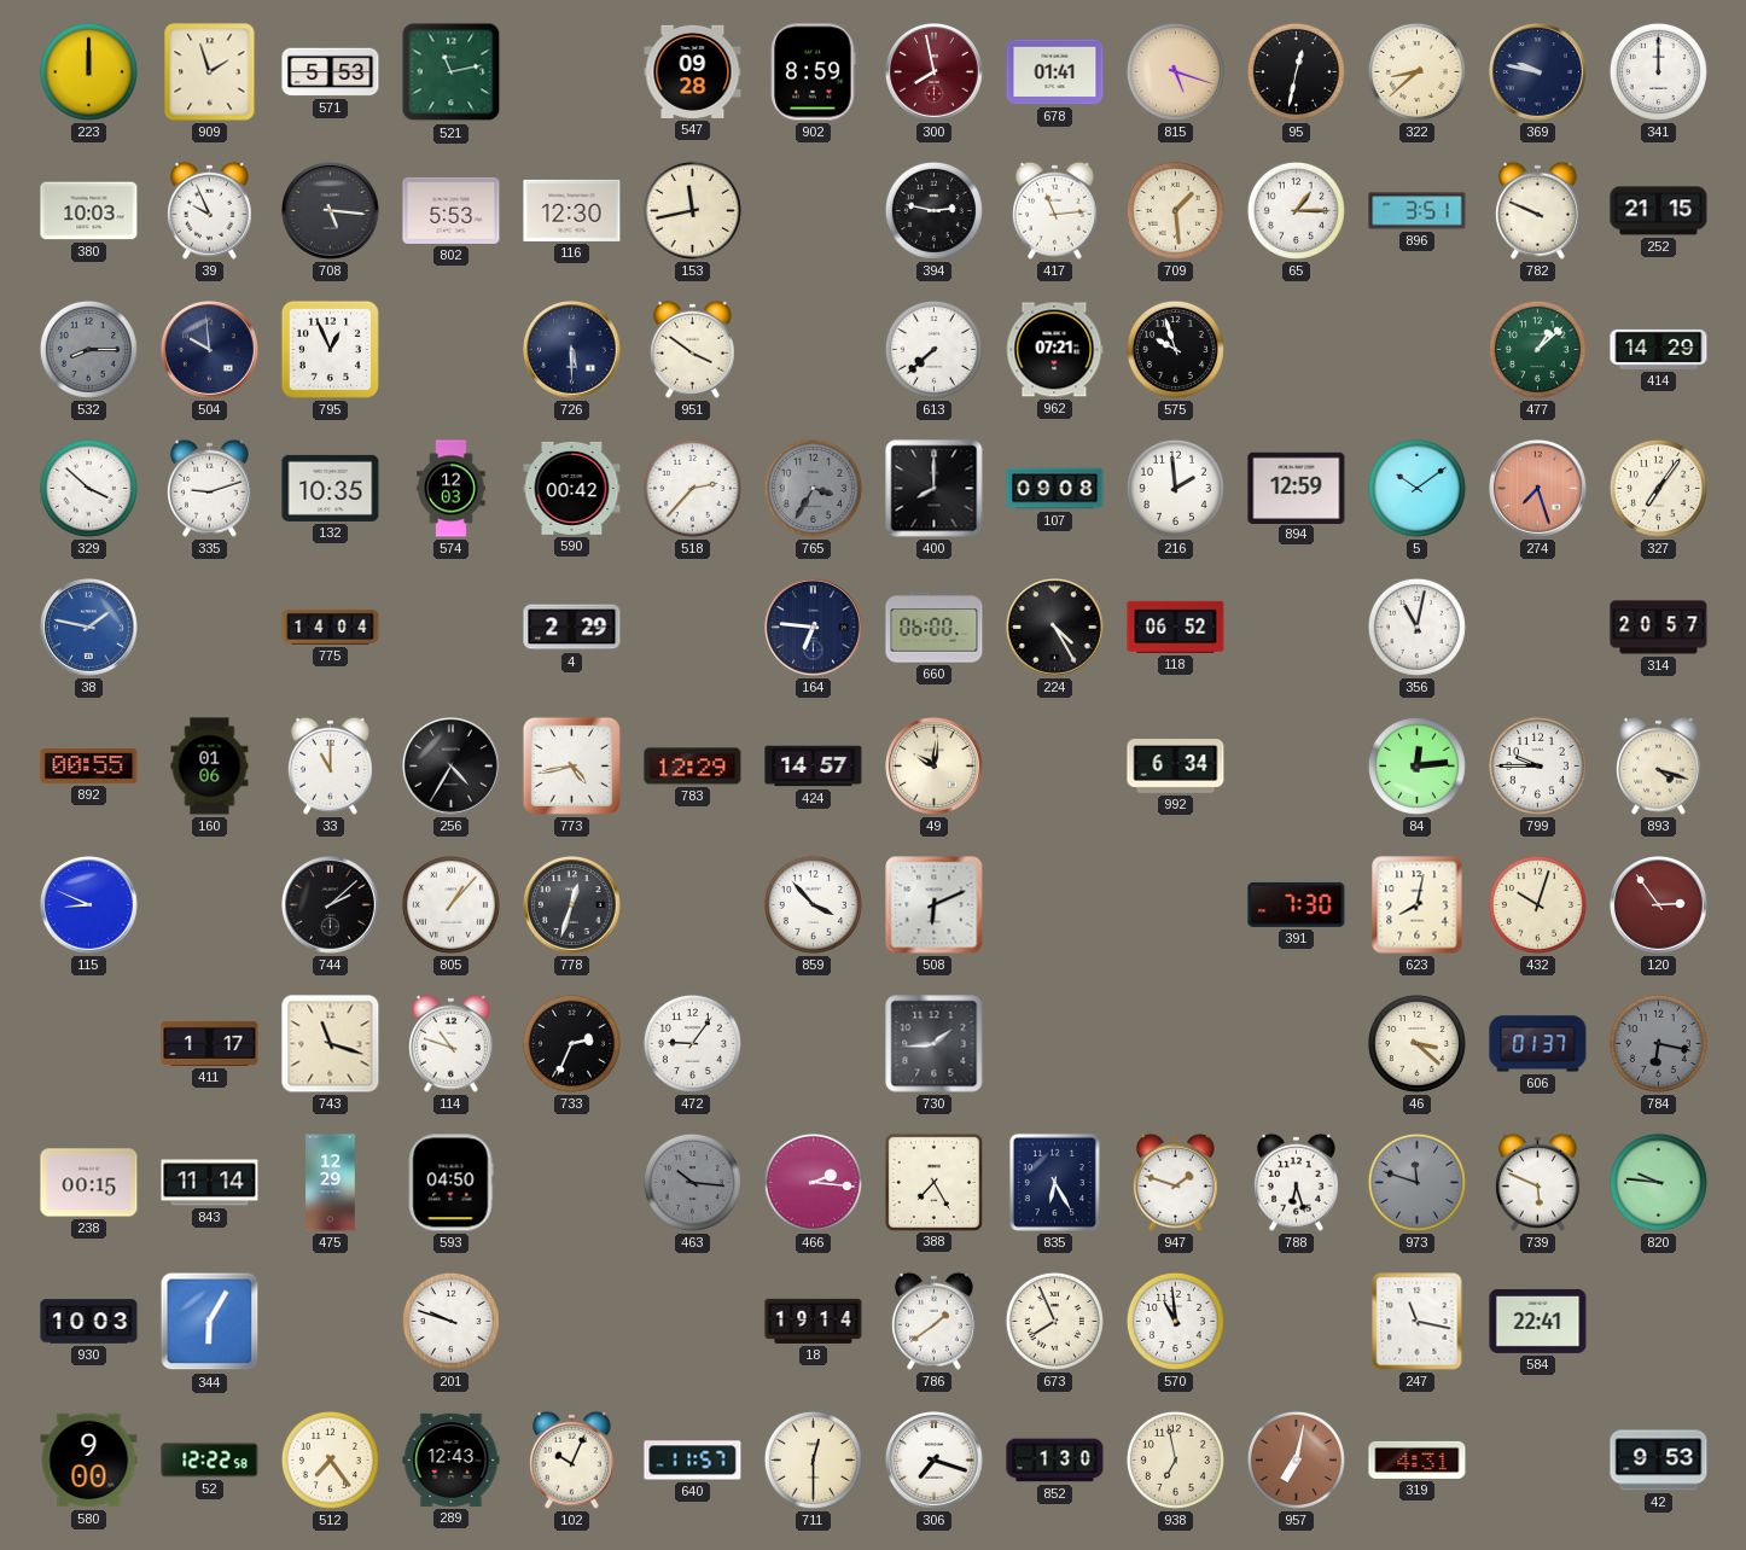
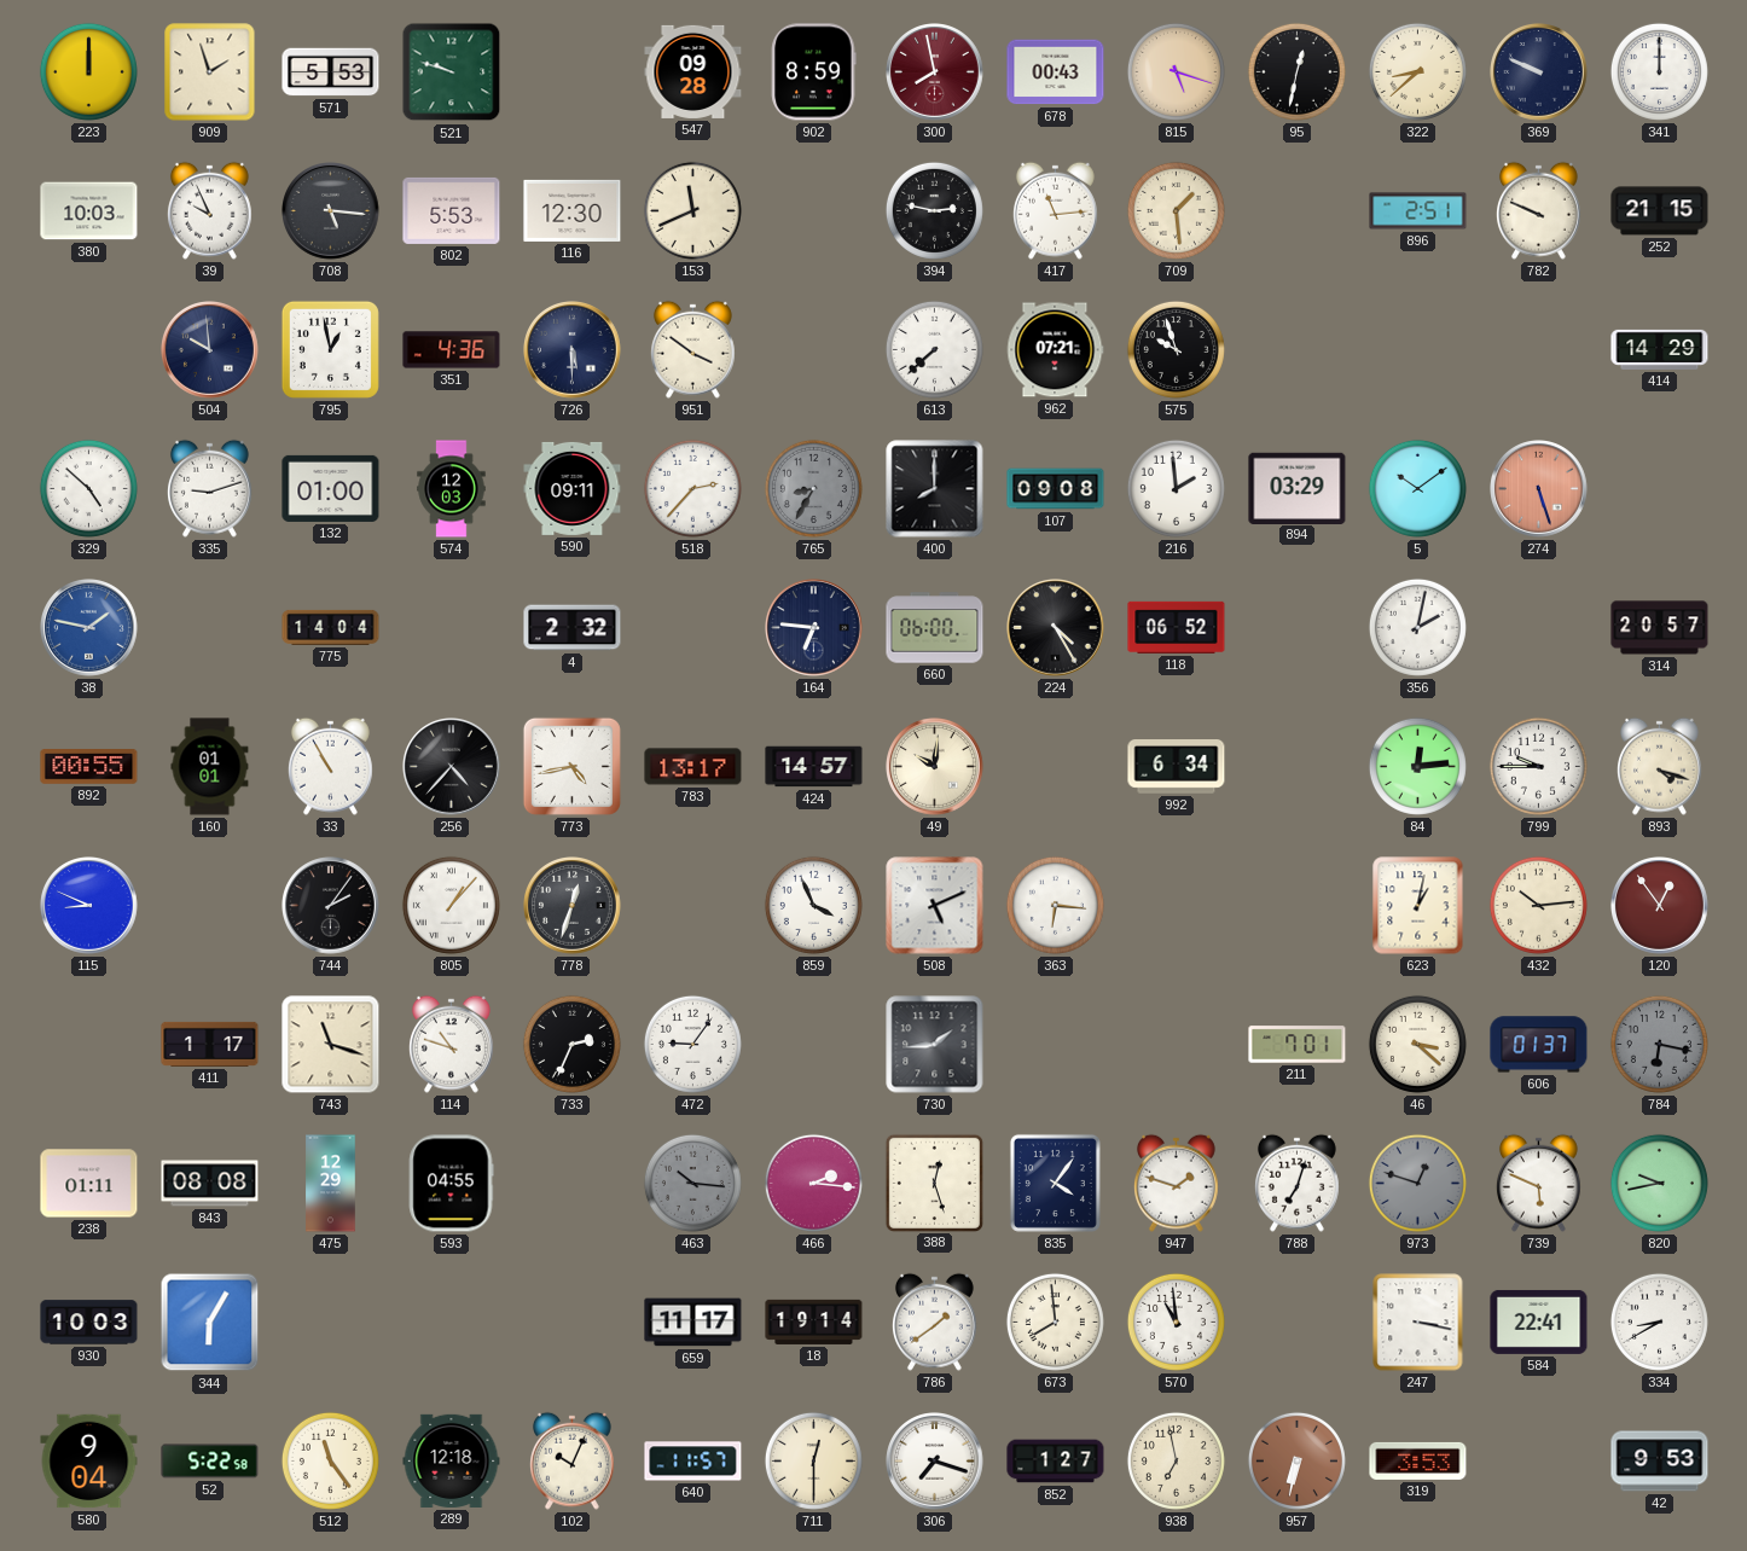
521: 11:13 -> 9:48
678: 01:41 -> 00:43
369: 9:47 -> 9:49
153: 11:43 -> 11:41
65: 1:15 -> none
896: 3:51 -> 2:51
532: 8:15 -> none
795: 12:56 -> 12:58
351: none -> 4:36
477: 1:08 -> none
329: 3:52 -> 4:52
132: 10:35 -> 01:00
590: 00:42 -> 09:11
765: 3:35 -> 8:35
894: 12:59 -> 03:29
274: 7:27 -> 5:27
327: 7:06 -> none
4: 2:29 -> 2:32
356: 11:02 -> 2:02
160: 01:06 -> 01:01
33: 11:00 -> 10:55
256: 4:35 -> 4:37
783: 12:29 -> 13:17
744: 2:08 -> 2:06
859: 3:53 -> 3:56
508: 6:11 -> 5:11
363: none -> 6:16
391: 7:30 -> none
623: 8:02 -> 1:02
432: 10:03 -> 10:14
120: 2:54 -> 12:54
211: none -> 7:01
238: 00:15 -> 01:11
843: 11:14 -> 08:08
593: 04:50 -> 04:55
388: 7:25 -> 12:27
835: 6:25 -> 4:06
788: 6:27 -> 7:03
973: 11:48 -> 12:48
820: 9:46 -> 9:43
201: 9:48 -> none
659: none -> 11:17
673: 7:56 -> 7:59
247: 11:17 -> 3:17
334: none -> 8:40
580: 9:00 -> 9:04
52: 12:22 -> 5:22
512: 7:24 -> 11:24
289: 12:43 -> 12:18
852: 1:30 -> 1:27
957: 7:02 -> 6:32
319: 4:31 -> 3:53
